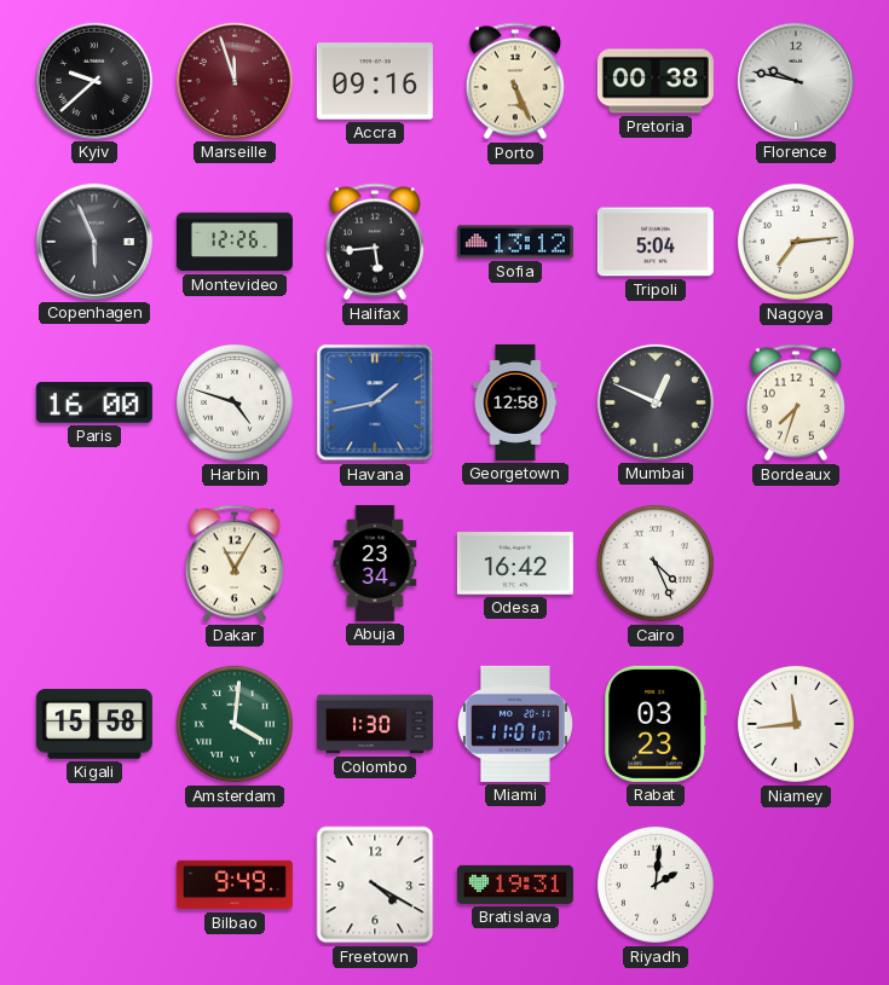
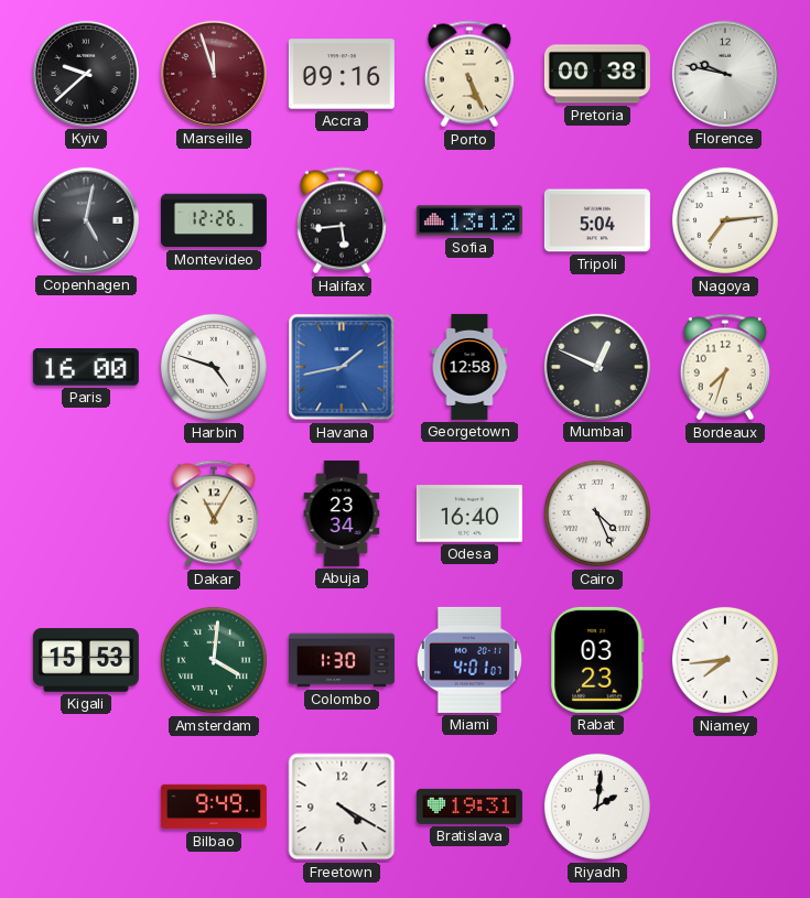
Copenhagen: 5:56 -> 5:02
Odesa: 16:42 -> 16:40
Kigali: 15:58 -> 15:53
Miami: 11:01 -> 4:01
Niamey: 11:44 -> 7:44
